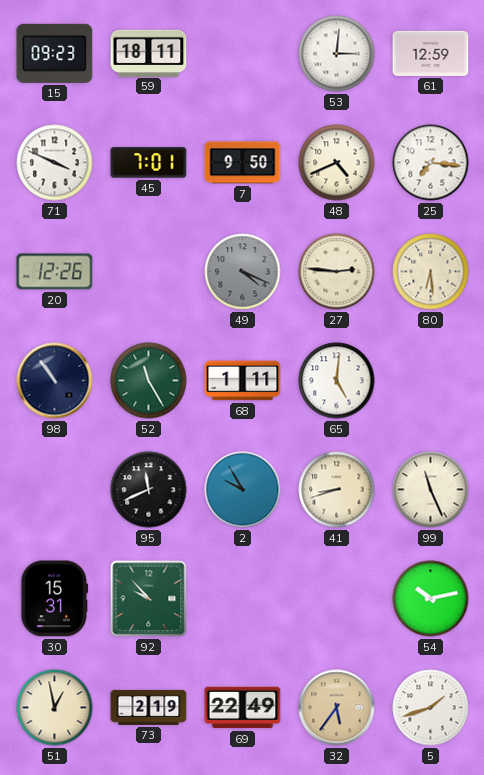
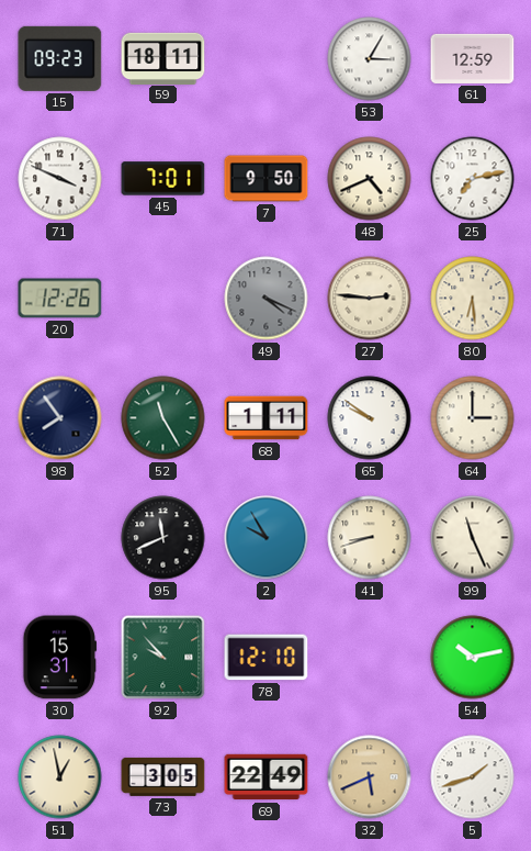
53: 3:01 -> 3:05
25: 7:16 -> 7:13
98: 10:54 -> 7:54
65: 5:01 -> 9:51
64: none -> 3:00
78: none -> 12:10
73: 2:19 -> 3:05
32: 5:36 -> 5:41
